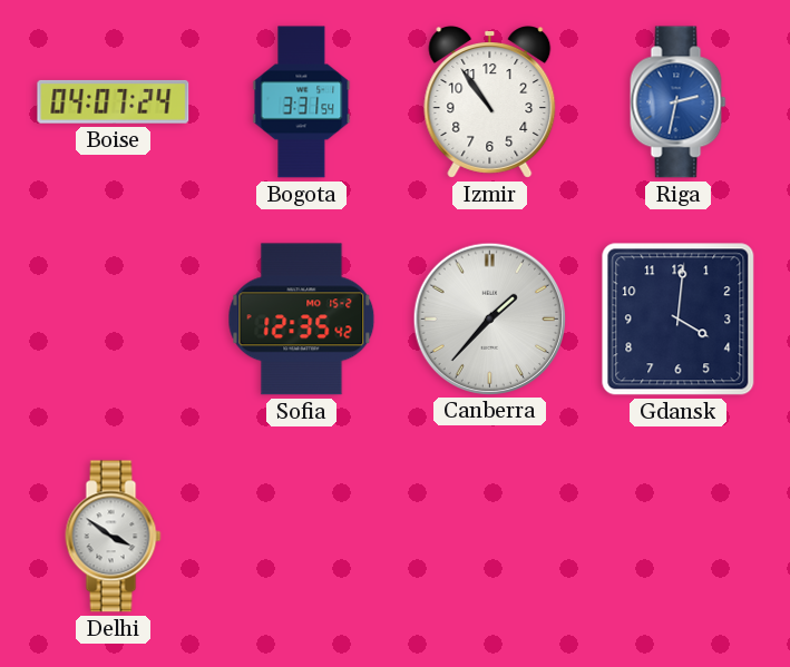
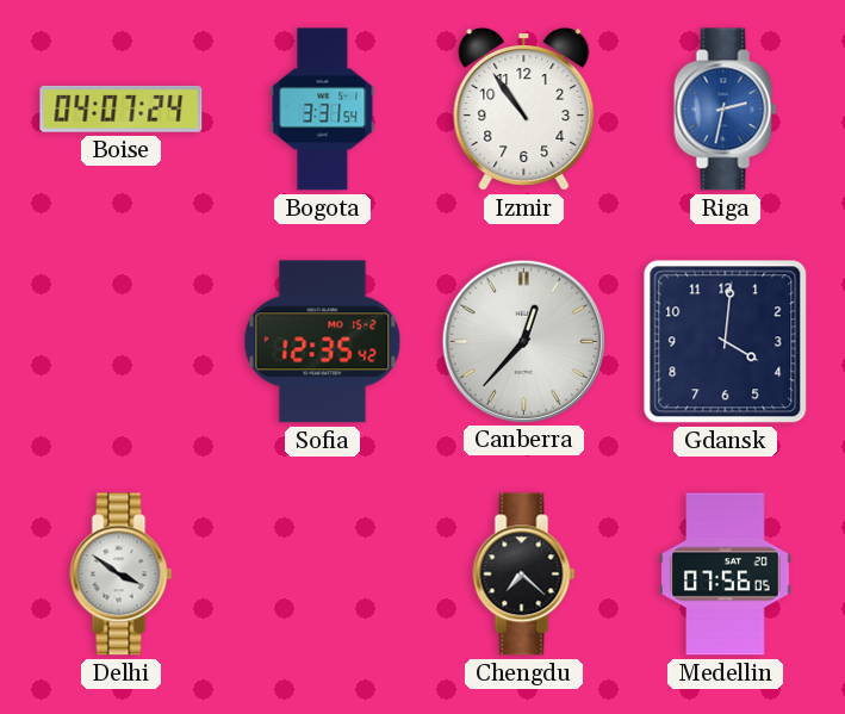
Canberra: 1:37 -> 12:37
Chengdu: none -> 7:22
Medellin: none -> 07:56
